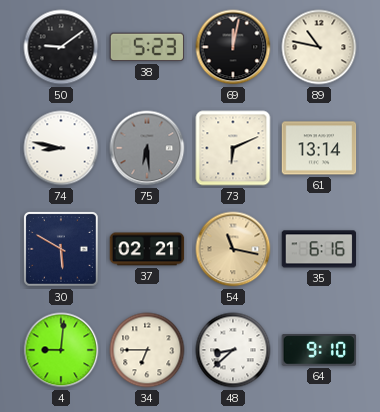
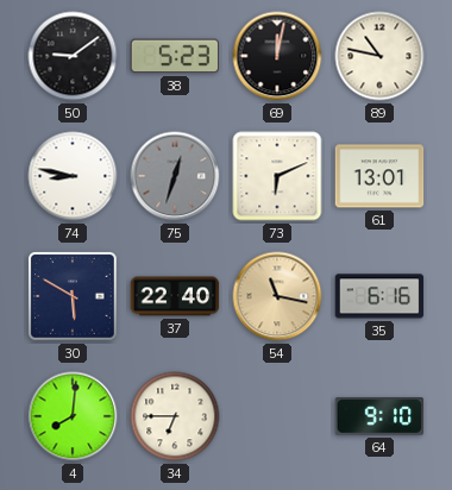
75: 6:29 -> 12:33
61: 13:14 -> 13:01
37: 02:21 -> 22:40
4: 9:01 -> 8:01
48: 8:38 -> none
